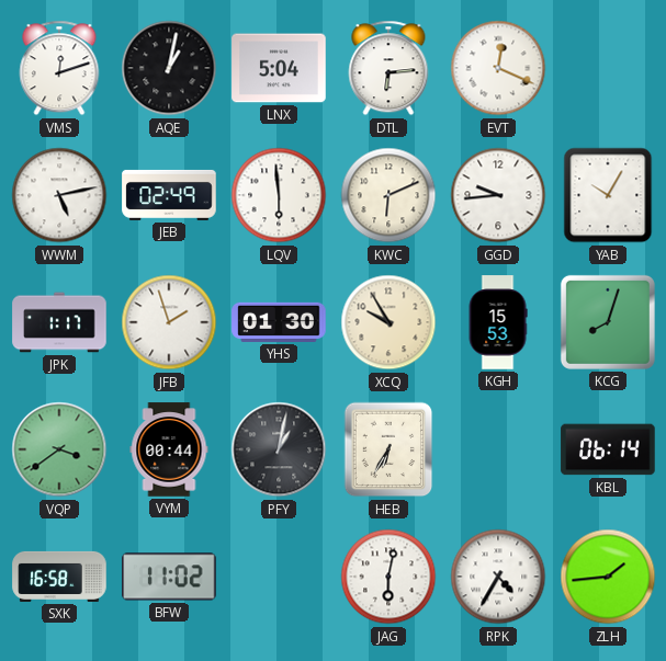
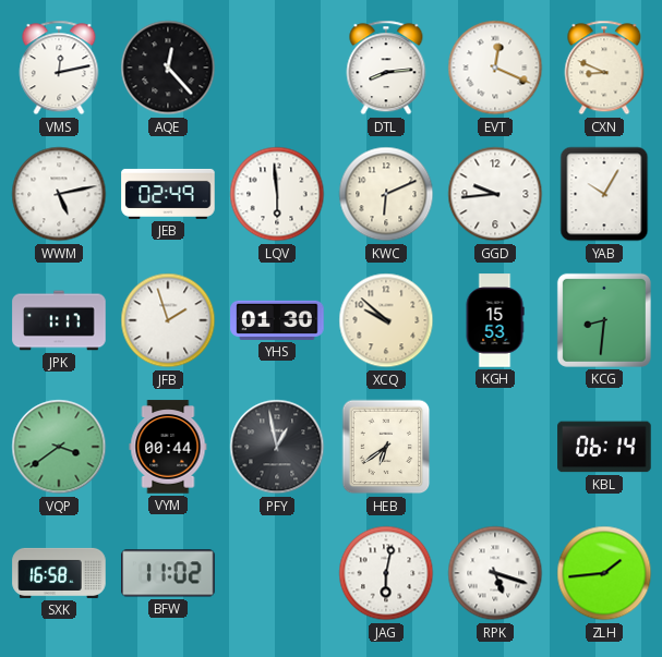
VMS: 12:12 -> 12:13
AQE: 1:02 -> 12:23
LNX: 5:04 -> none
DTL: 6:14 -> 8:14
CXN: none -> 8:49
XCQ: 9:55 -> 9:52
KCG: 8:03 -> 8:31
PFY: 1:02 -> 12:58
HEB: 6:35 -> 6:39
RPK: 4:35 -> 5:18
